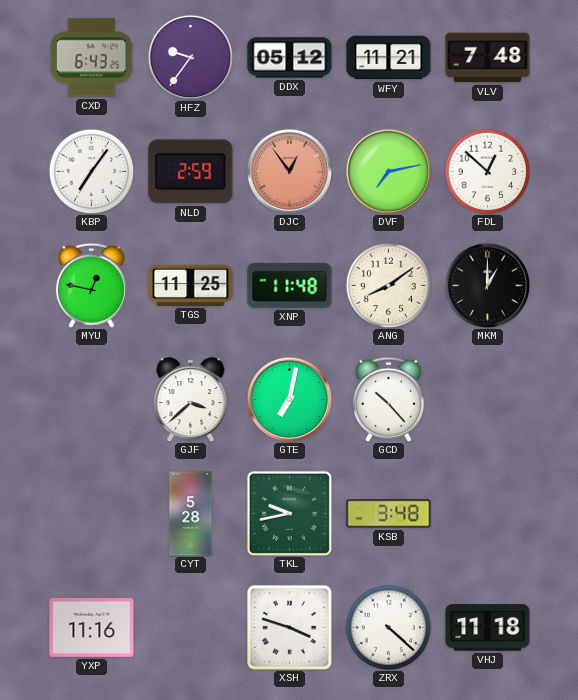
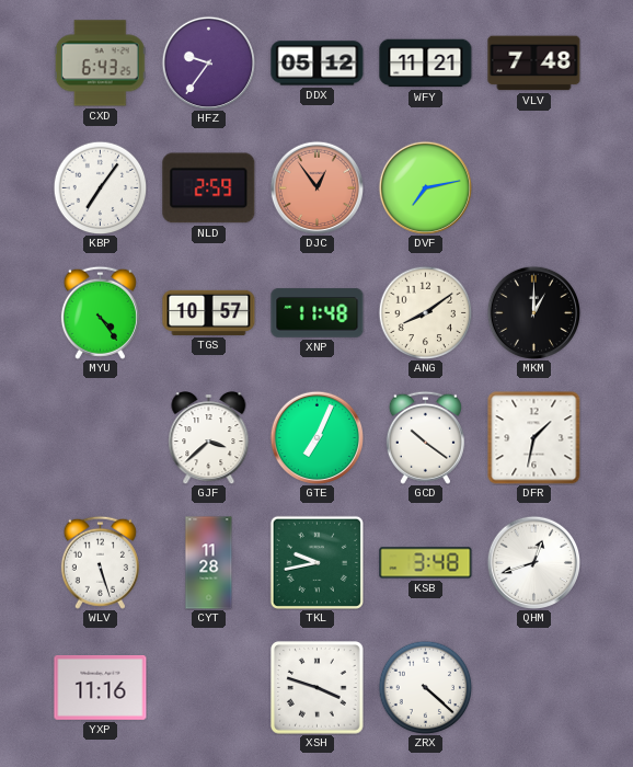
FDL: 12:52 -> none
MYU: 12:47 -> 4:24
TGS: 11:25 -> 10:57
GTE: 7:02 -> 7:04
GCD: 10:23 -> 10:21
DFR: none -> 1:32
WLV: none -> 5:27
CYT: 5:28 -> 11:28
QHM: none -> 12:42
VHJ: 11:18 -> none
